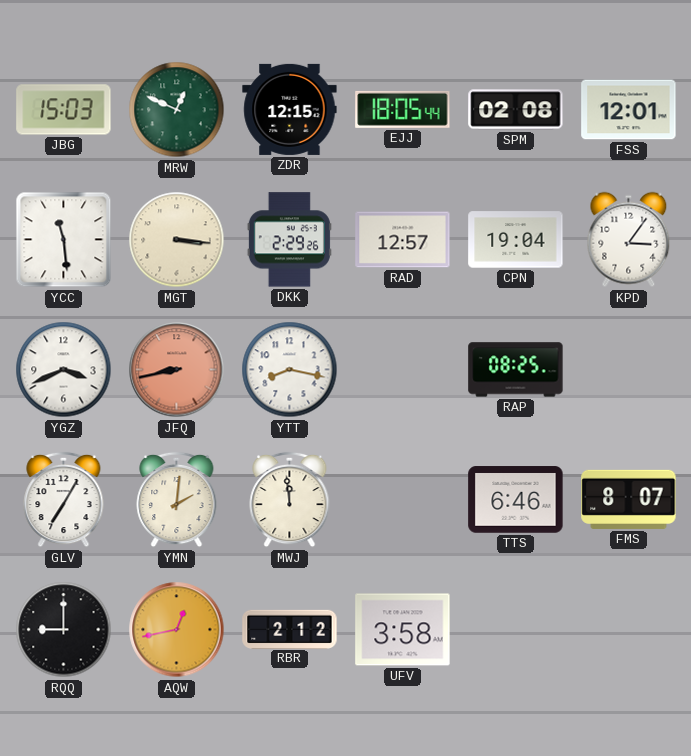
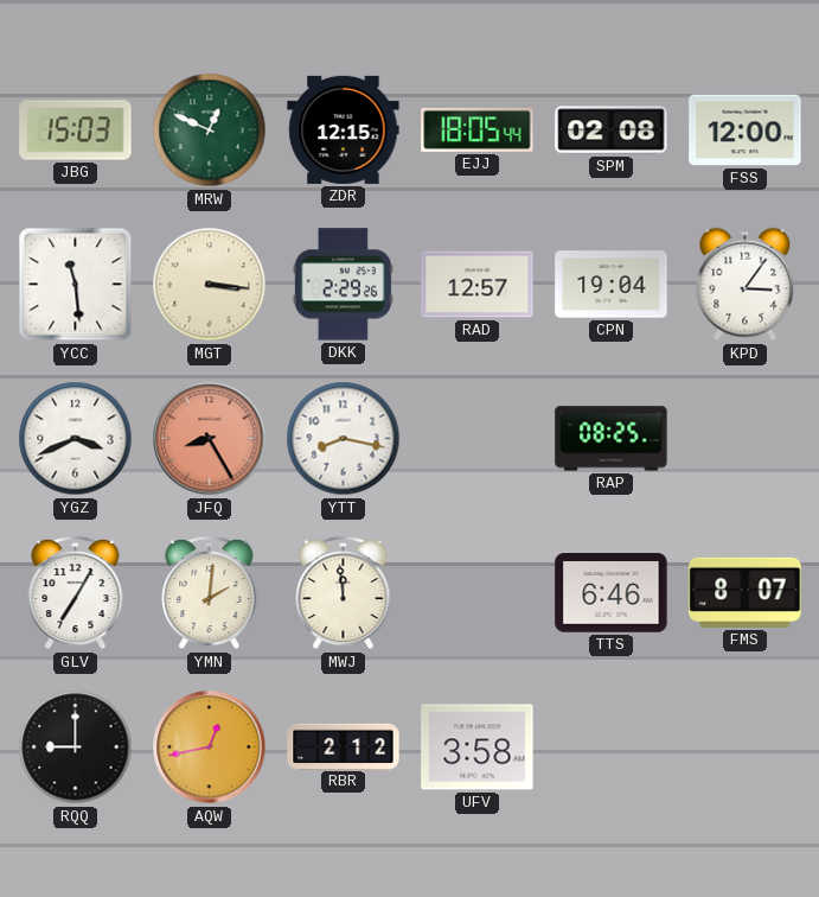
FSS: 12:01 -> 12:00
JFQ: 8:43 -> 8:25
